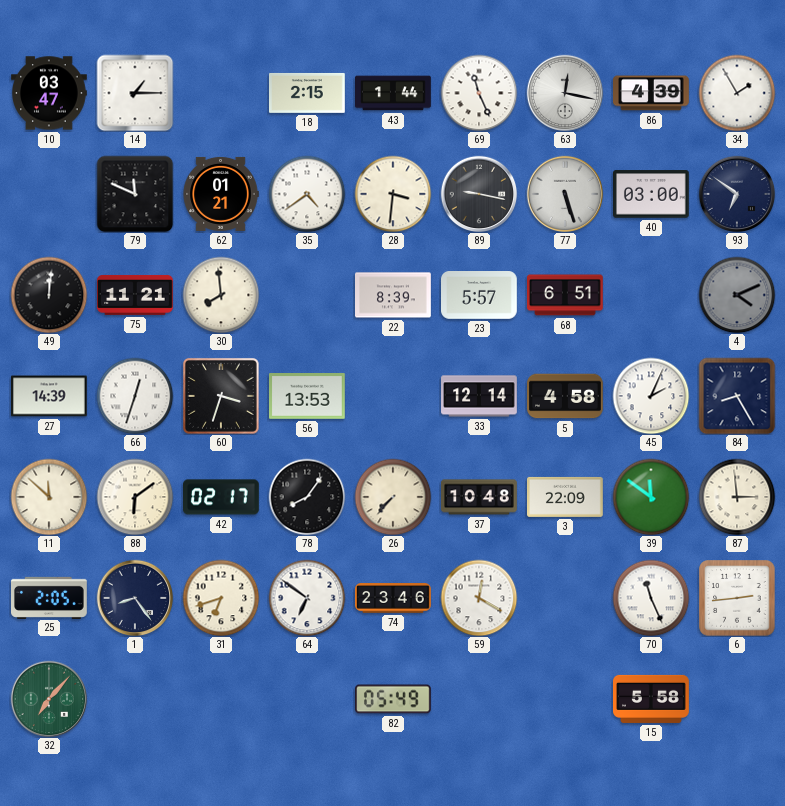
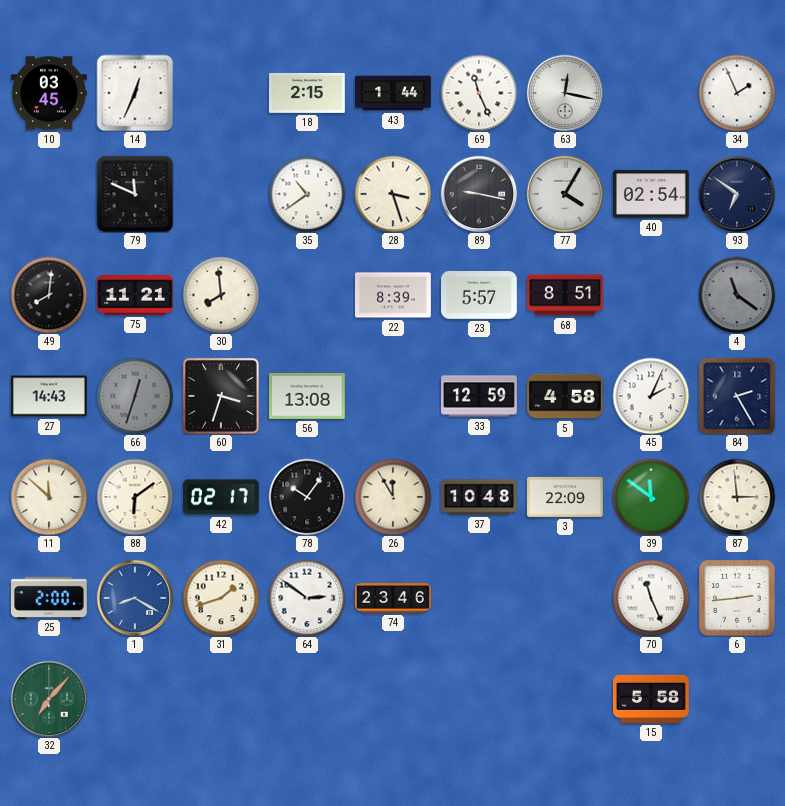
10: 03:47 -> 03:45
14: 1:15 -> 12:34
86: 4:39 -> none
34: 1:55 -> 1:56
62: 01:21 -> none
35: 4:39 -> 10:39
28: 3:31 -> 3:27
77: 5:27 -> 4:05
40: 03:00 -> 02:54
49: 12:01 -> 8:01
68: 6:51 -> 8:51
4: 4:11 -> 11:21
27: 14:39 -> 14:43
66 dial: white -> grey
56: 13:53 -> 13:08
33: 12:14 -> 12:59
84: 8:25 -> 2:25
78: 8:06 -> 10:06
26: 7:37 -> 11:55
25: 2:05 -> 2:00
1: 8:24 -> 8:20
1 dial: navy -> blue
31: 6:42 -> 1:42
64: 6:51 -> 2:51
59: 12:20 -> none
82: 05:49 -> none
